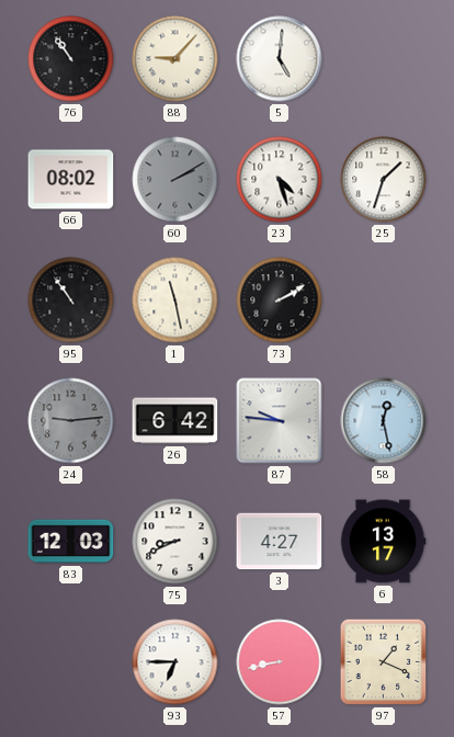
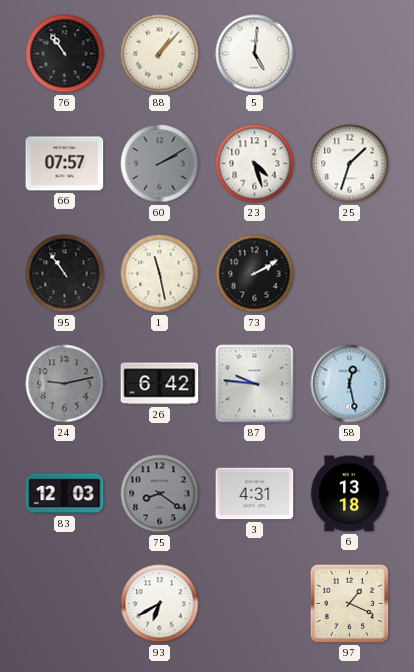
88: 9:07 -> 1:07
66: 08:02 -> 07:57
24: 9:14 -> 9:13
75: 8:41 -> 8:21
75 dial: white -> grey
3: 4:27 -> 4:31
6: 13:17 -> 13:18
93: 6:45 -> 6:40
57: 8:43 -> none
